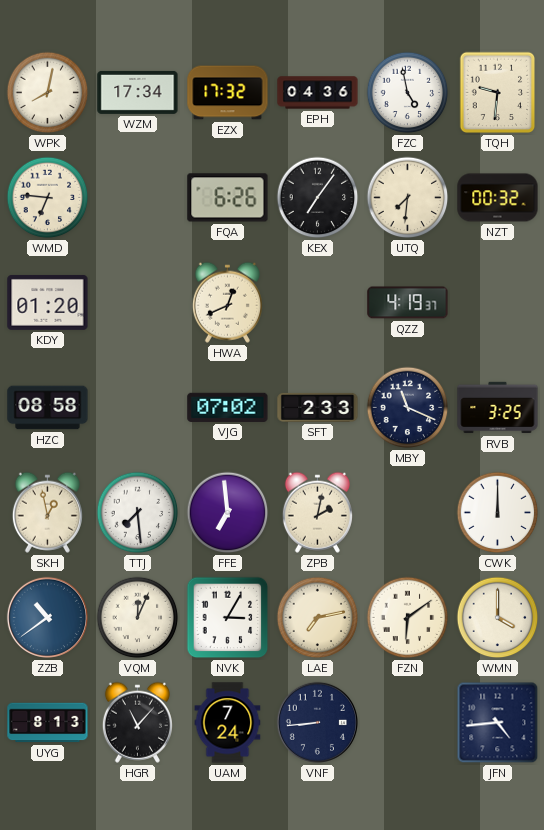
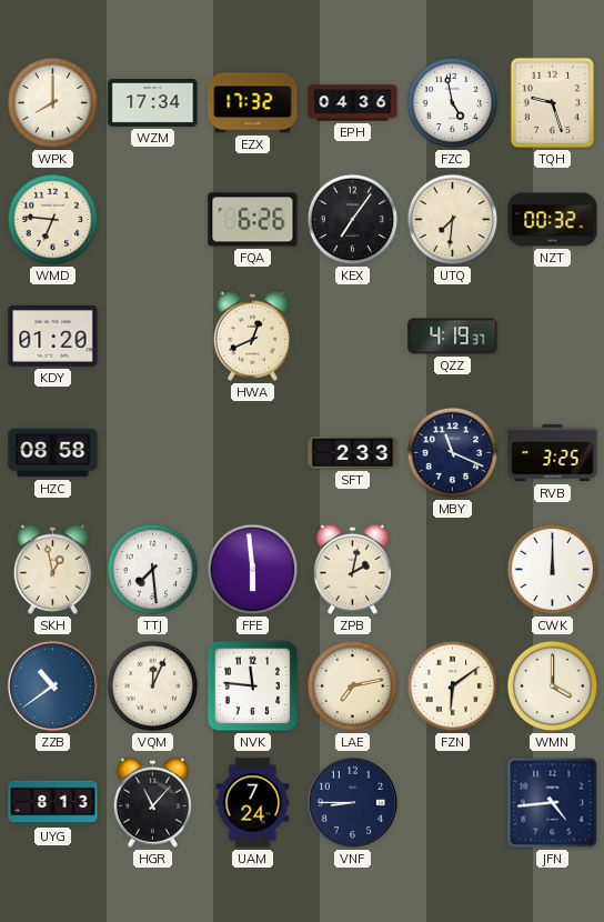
WPK: 8:02 -> 8:00
TQH: 9:31 -> 9:27
VJG: 07:02 -> none
FFE: 6:59 -> 5:59
NVK: 3:05 -> 11:46
VNF: 8:44 -> 8:45
